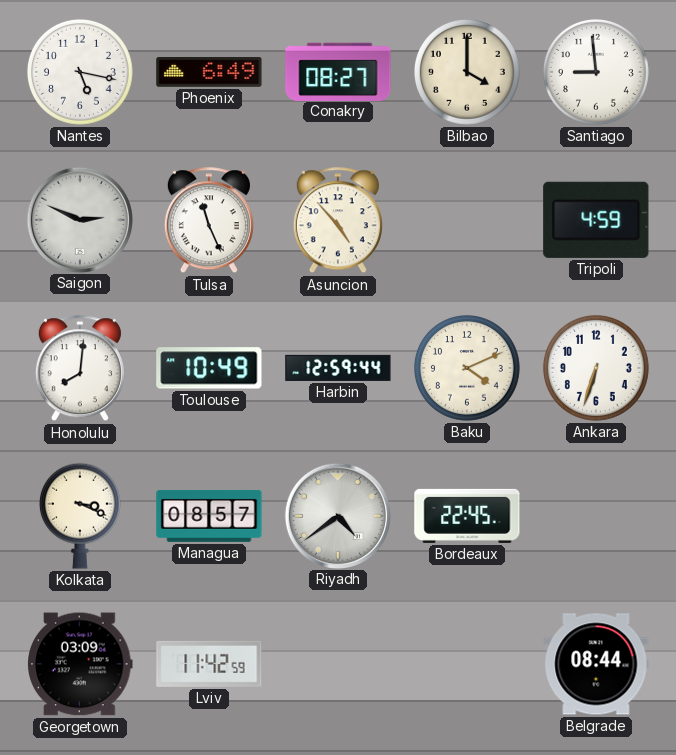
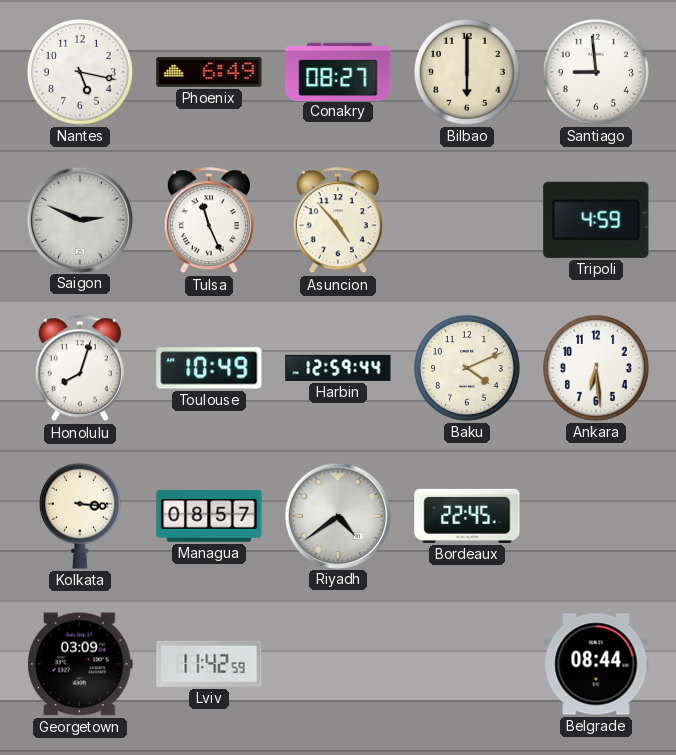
Bilbao: 4:00 -> 6:00
Honolulu: 8:01 -> 8:03
Ankara: 6:33 -> 6:29
Kolkata: 3:19 -> 3:16
